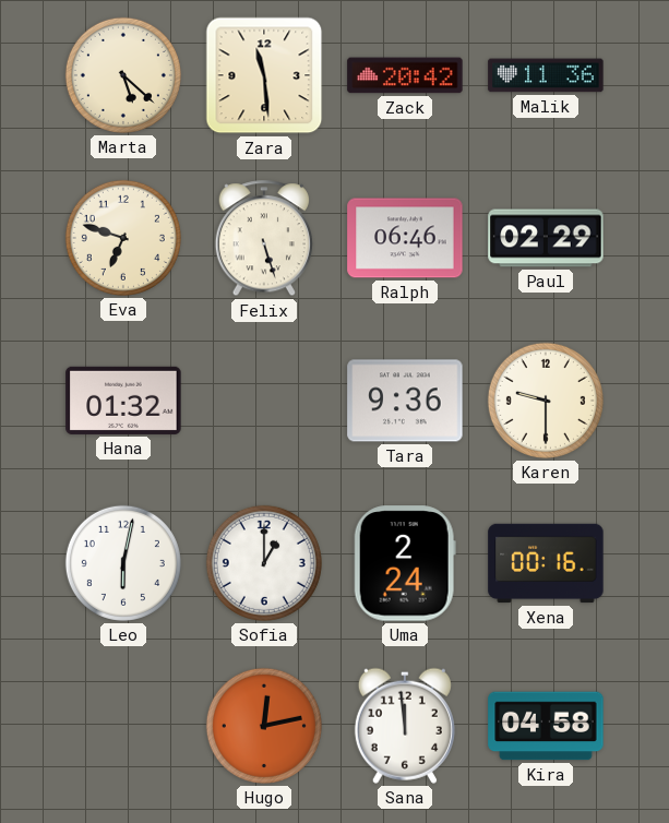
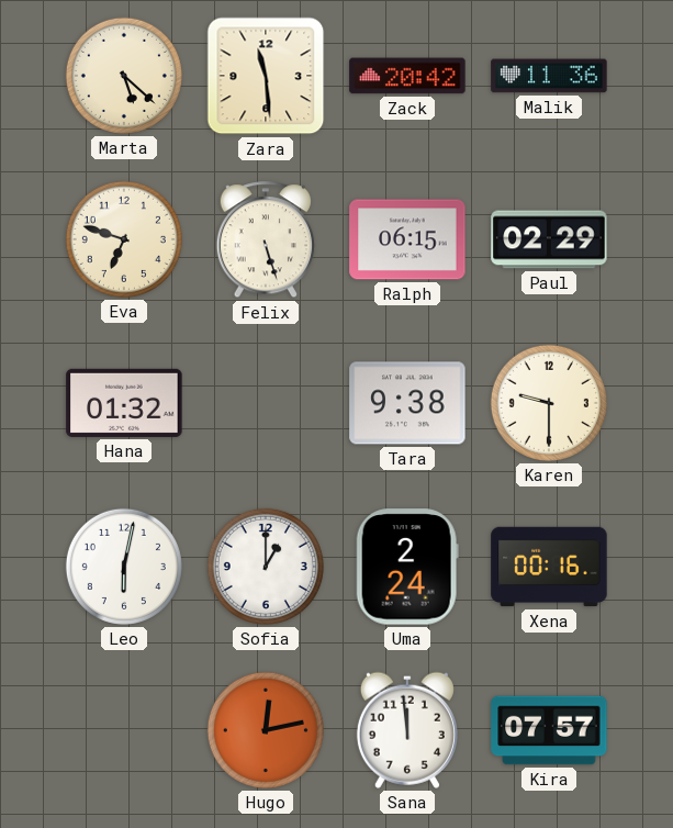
Ralph: 06:46 -> 06:15
Tara: 9:36 -> 9:38
Kira: 04:58 -> 07:57
